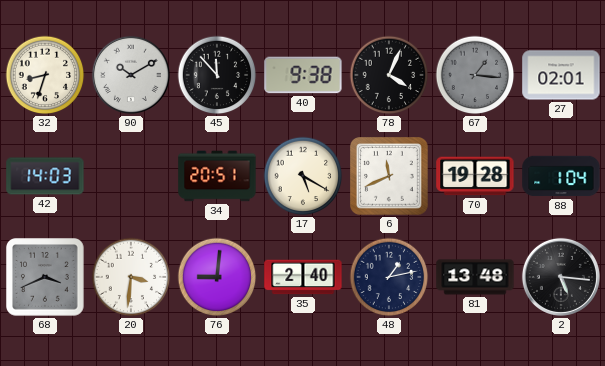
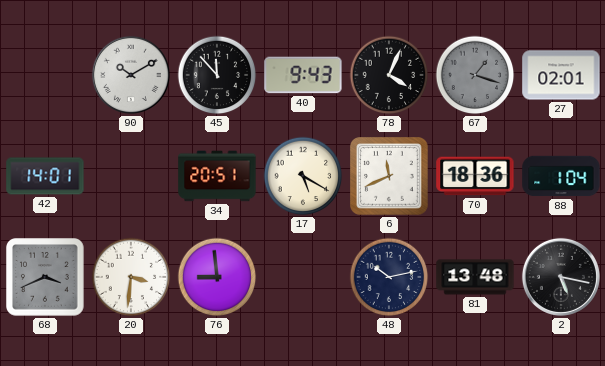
32: 8:33 -> none
40: 9:38 -> 9:43
67: 1:16 -> 1:18
42: 14:03 -> 14:01
70: 19:28 -> 18:36
76: 9:01 -> 8:59
35: 2:40 -> none
48: 1:13 -> 10:13
2: 5:16 -> 5:17
